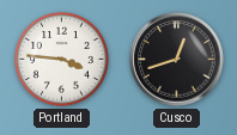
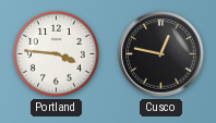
Cusco: 12:42 -> 12:47
